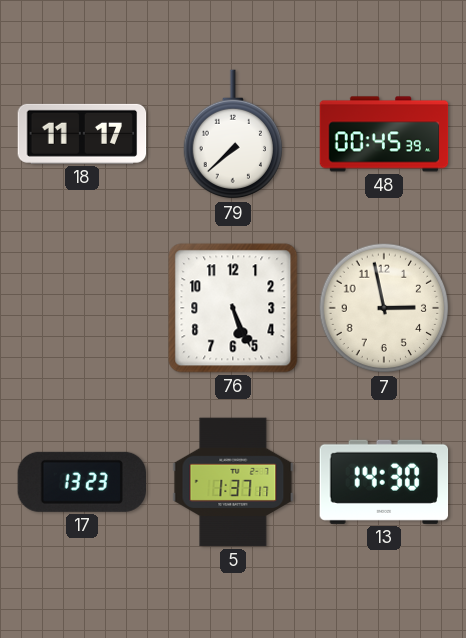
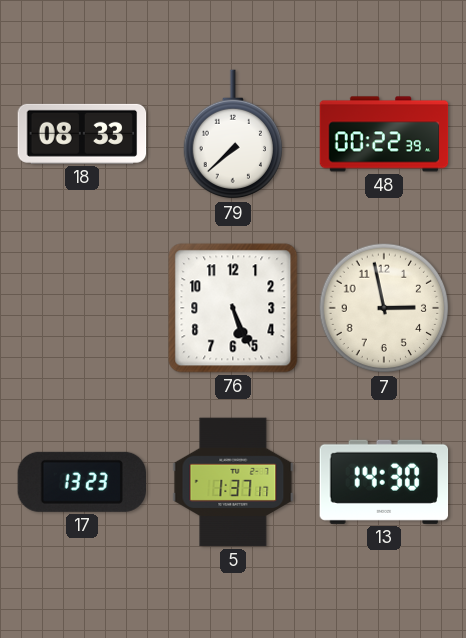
18: 11:17 -> 08:33
48: 00:45 -> 00:22
